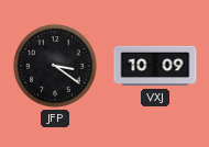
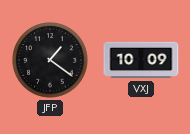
JFP: 3:21 -> 1:21
